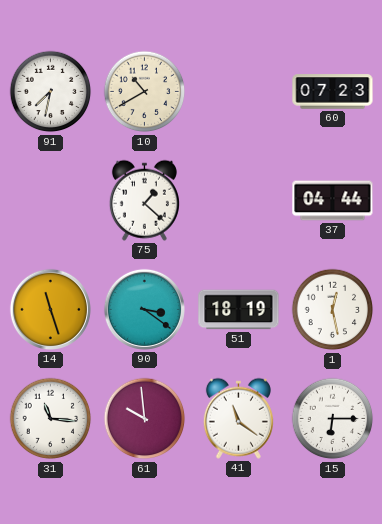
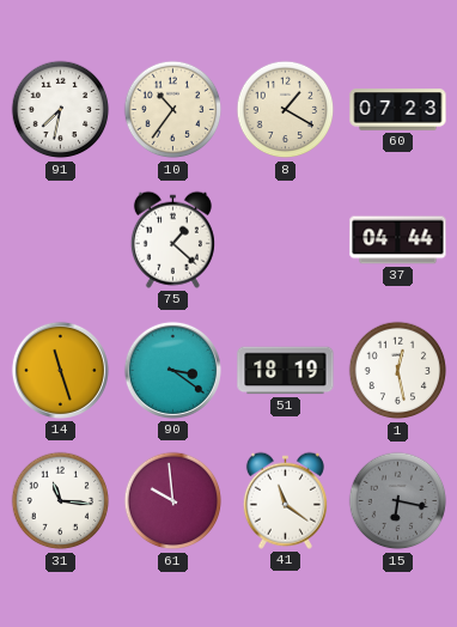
10: 10:40 -> 10:36
8: none -> 1:20
15: 6:15 -> 6:17
15 dial: white -> grey
